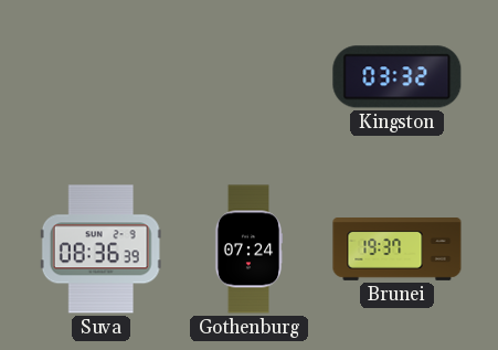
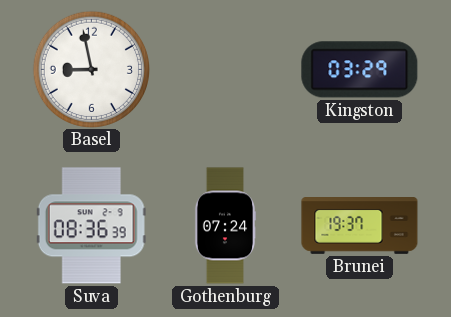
Basel: none -> 8:58
Kingston: 03:32 -> 03:29
